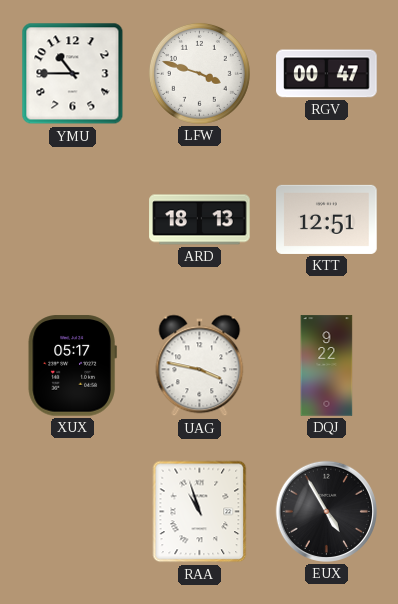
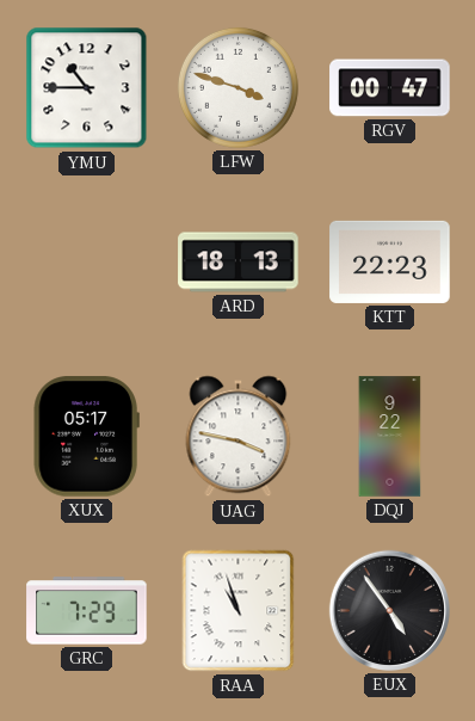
KTT: 12:51 -> 22:23
GRC: none -> 7:29
EUX: 4:55 -> 4:54
